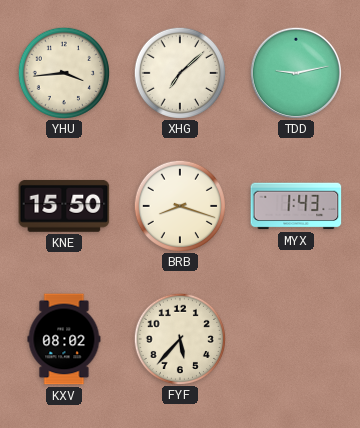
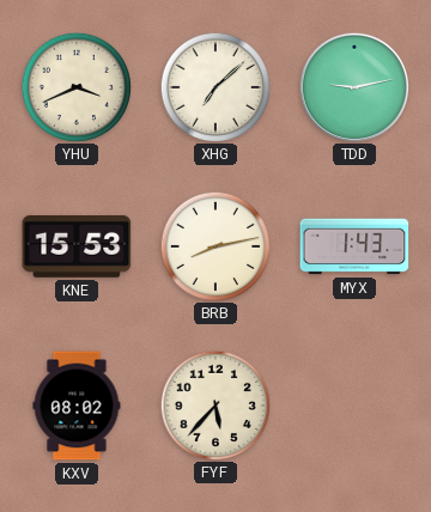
YHU: 3:44 -> 3:41
KNE: 15:50 -> 15:53
BRB: 8:18 -> 8:13
